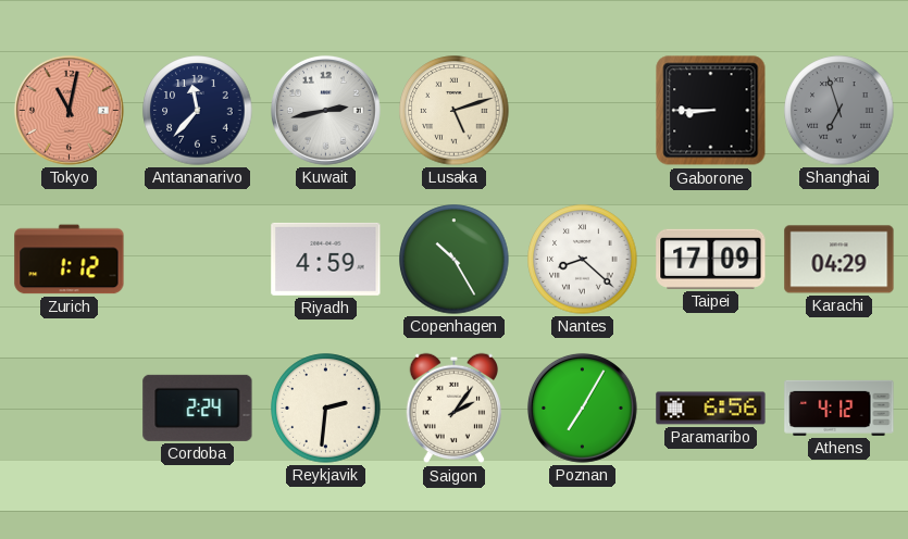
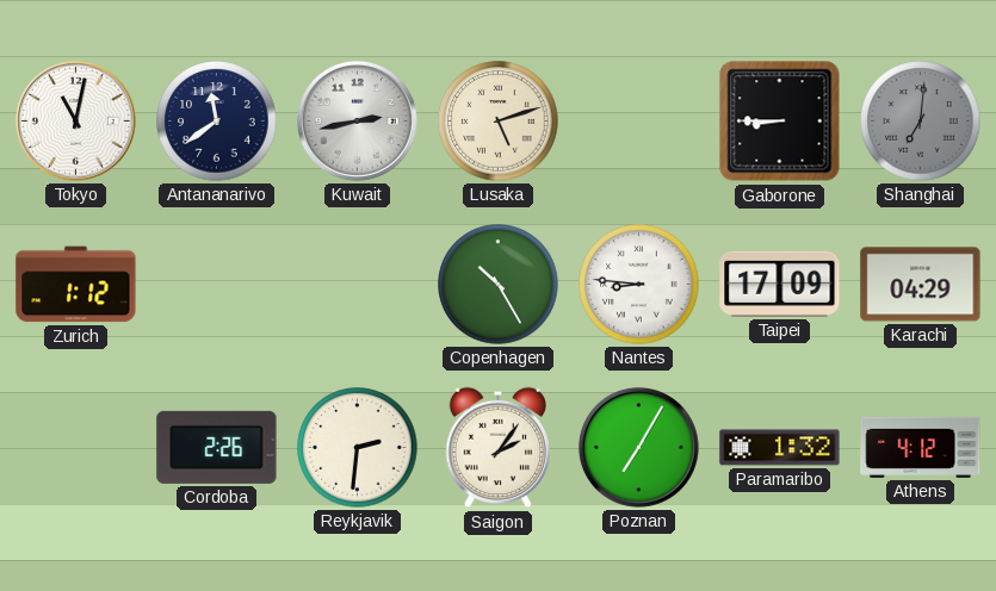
Tokyo dial: salmon -> white
Antananarivo: 11:37 -> 11:39
Shanghai: 6:57 -> 7:01
Riyadh: 4:59 -> none
Nantes: 8:22 -> 8:46
Cordoba: 2:24 -> 2:26
Paramaribo: 6:56 -> 1:32
